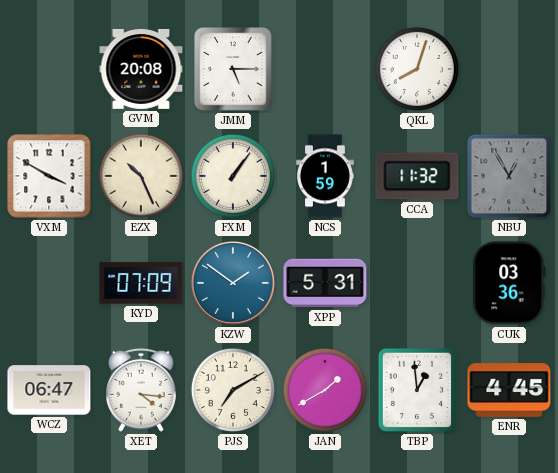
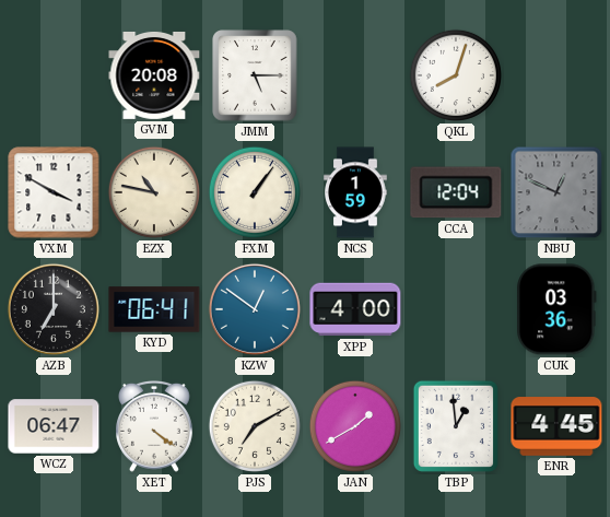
EZX: 10:26 -> 10:47
CCA: 11:32 -> 12:04
NBU: 12:55 -> 12:49
AZB: none -> 7:00
KYD: 07:09 -> 06:41
KZW: 1:51 -> 12:51
XPP: 5:31 -> 4:00
XET: 4:16 -> 4:21
